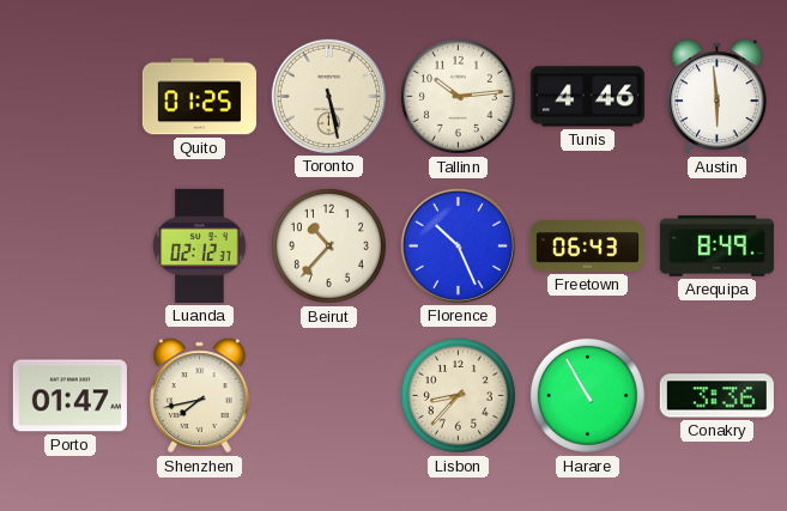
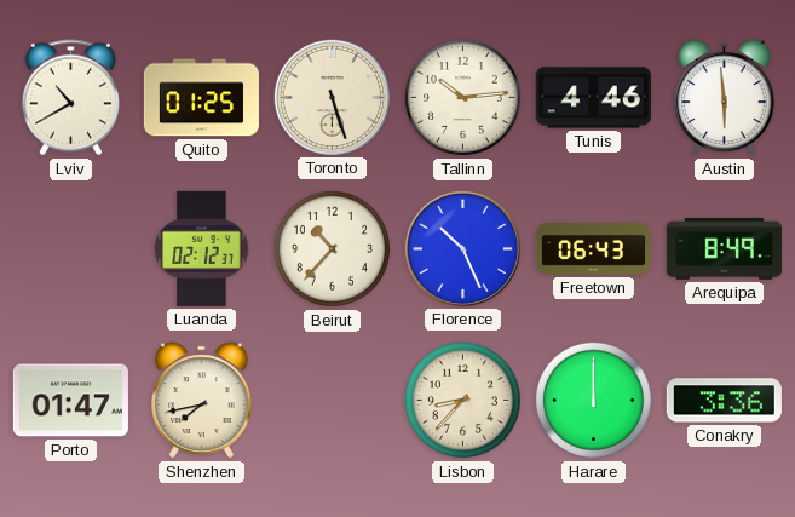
Lviv: none -> 10:40
Toronto: 5:28 -> 5:27
Harare: 10:55 -> 12:00
